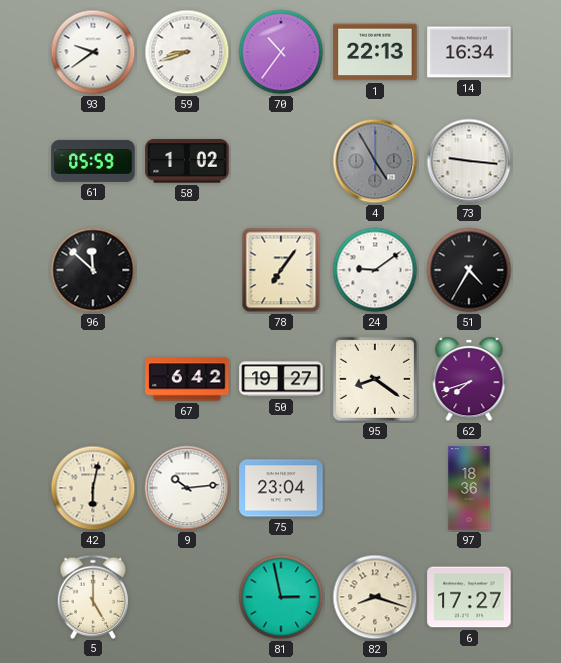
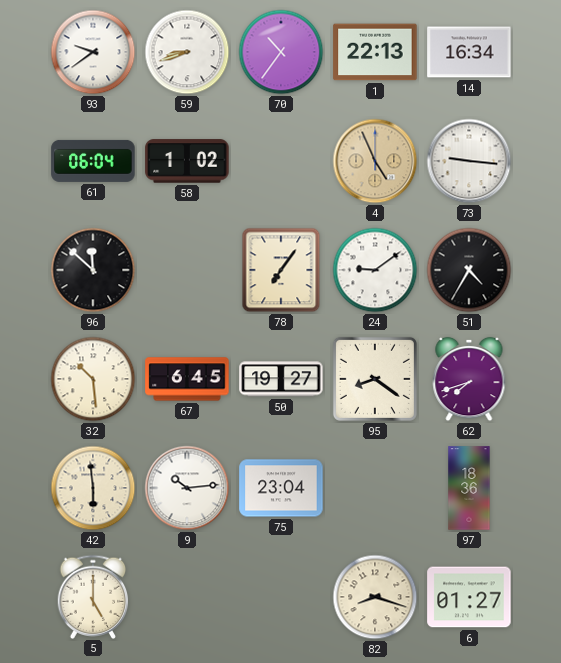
61: 05:59 -> 06:04
4: 4:55 -> 4:56
4 dial: grey -> champagne
32: none -> 10:29
67: 6:42 -> 6:45
42: 6:02 -> 5:59
81: 2:58 -> none
6: 17:27 -> 01:27
